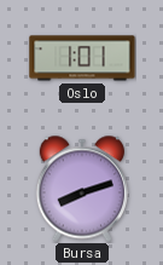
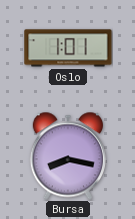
Bursa: 8:12 -> 8:17
